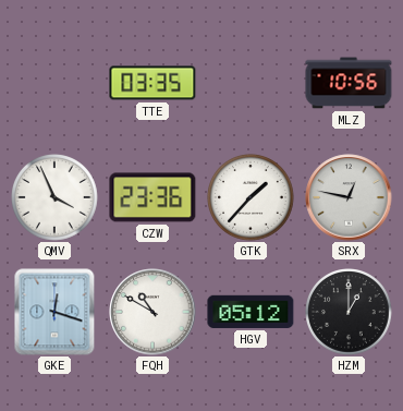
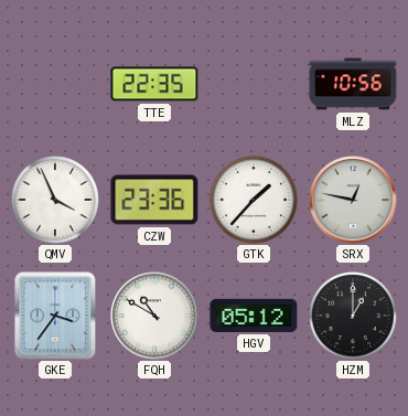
TTE: 03:35 -> 22:35
GKE: 12:18 -> 3:36
